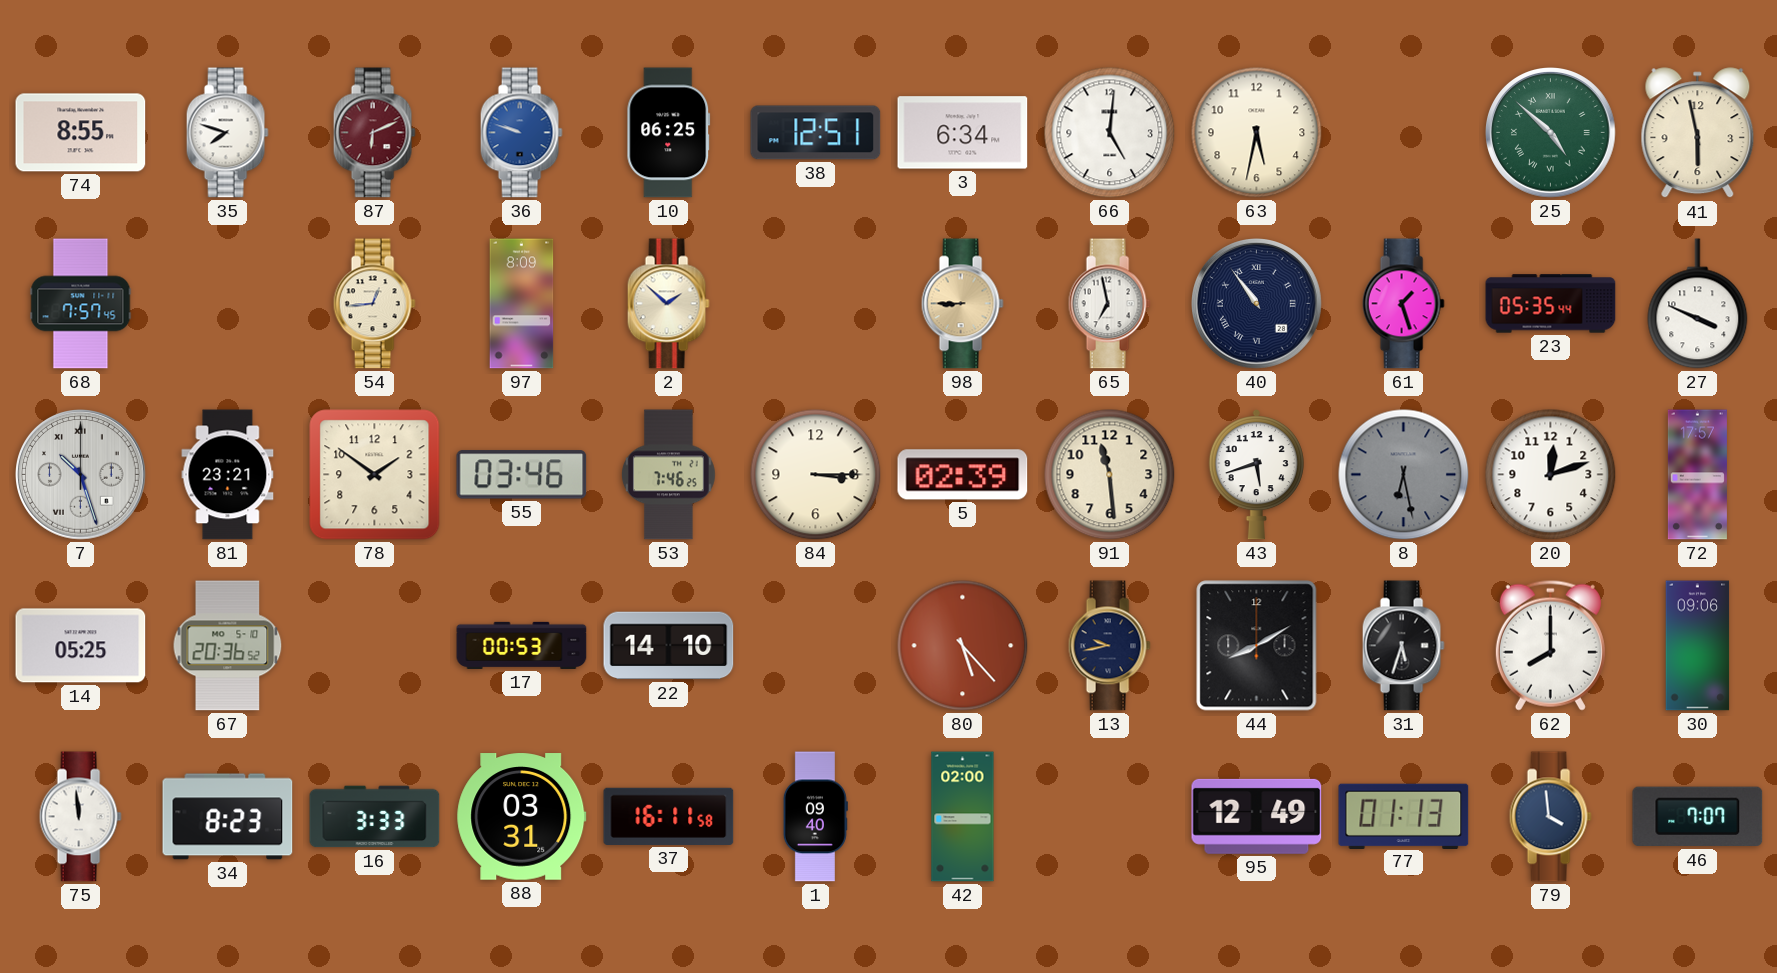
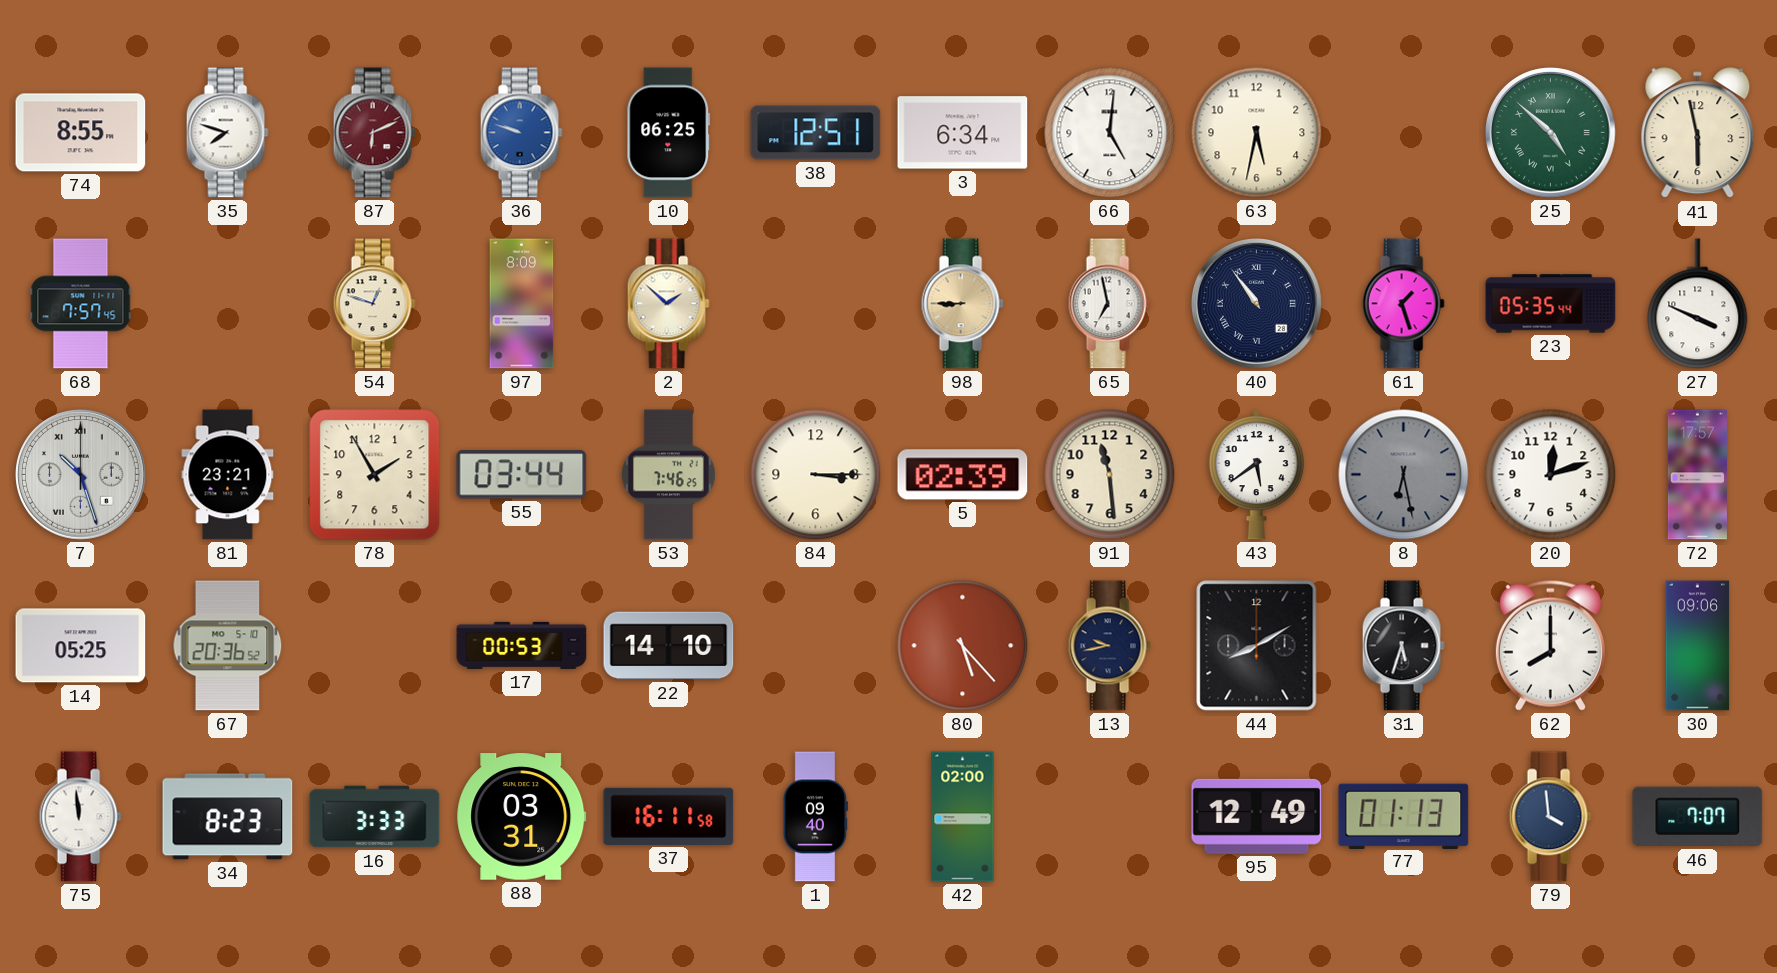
54: 12:44 -> 12:48
78: 1:51 -> 1:55
55: 03:46 -> 03:44
43: 5:42 -> 5:39
